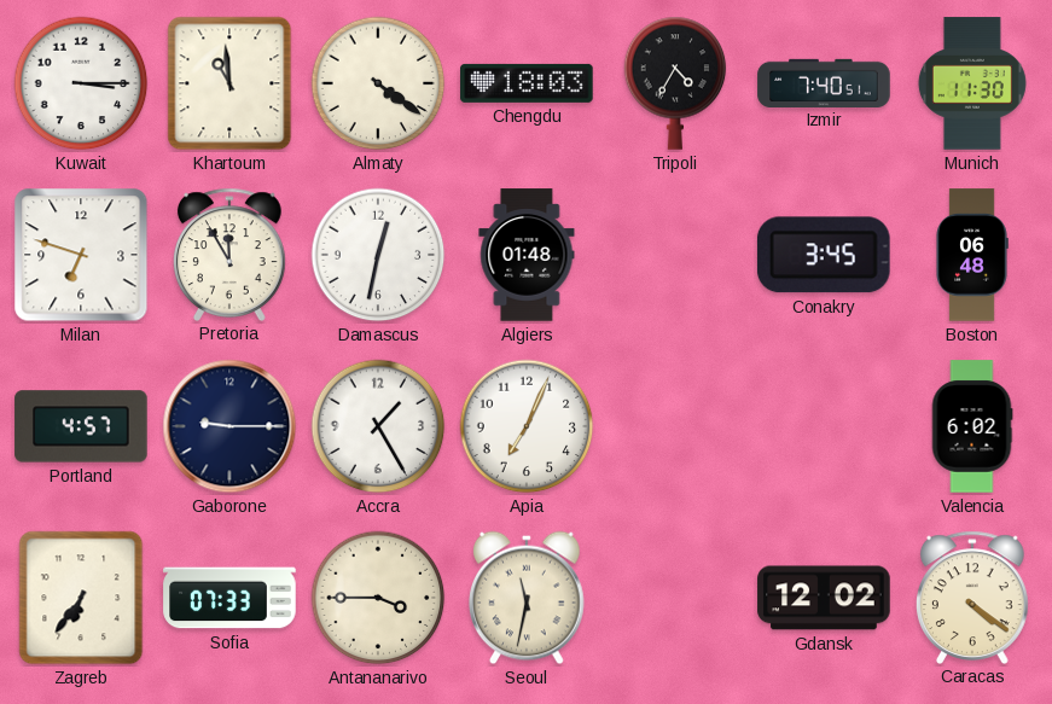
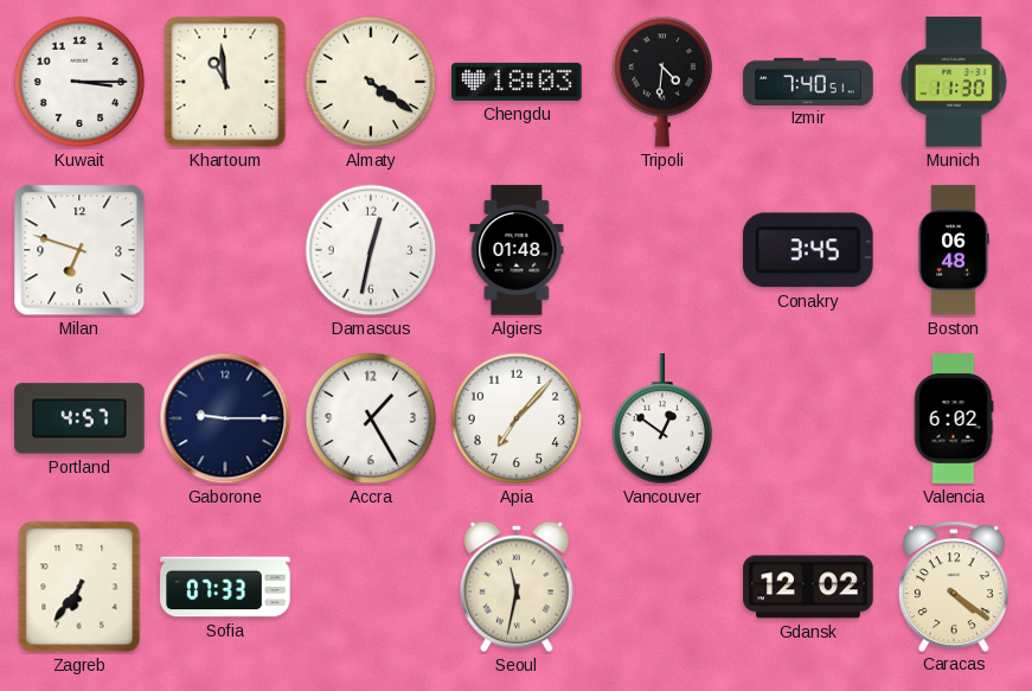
Tripoli: 4:35 -> 4:31
Pretoria: 11:55 -> none
Apia: 7:04 -> 7:07
Vancouver: none -> 12:51
Antananarivo: 3:45 -> none
